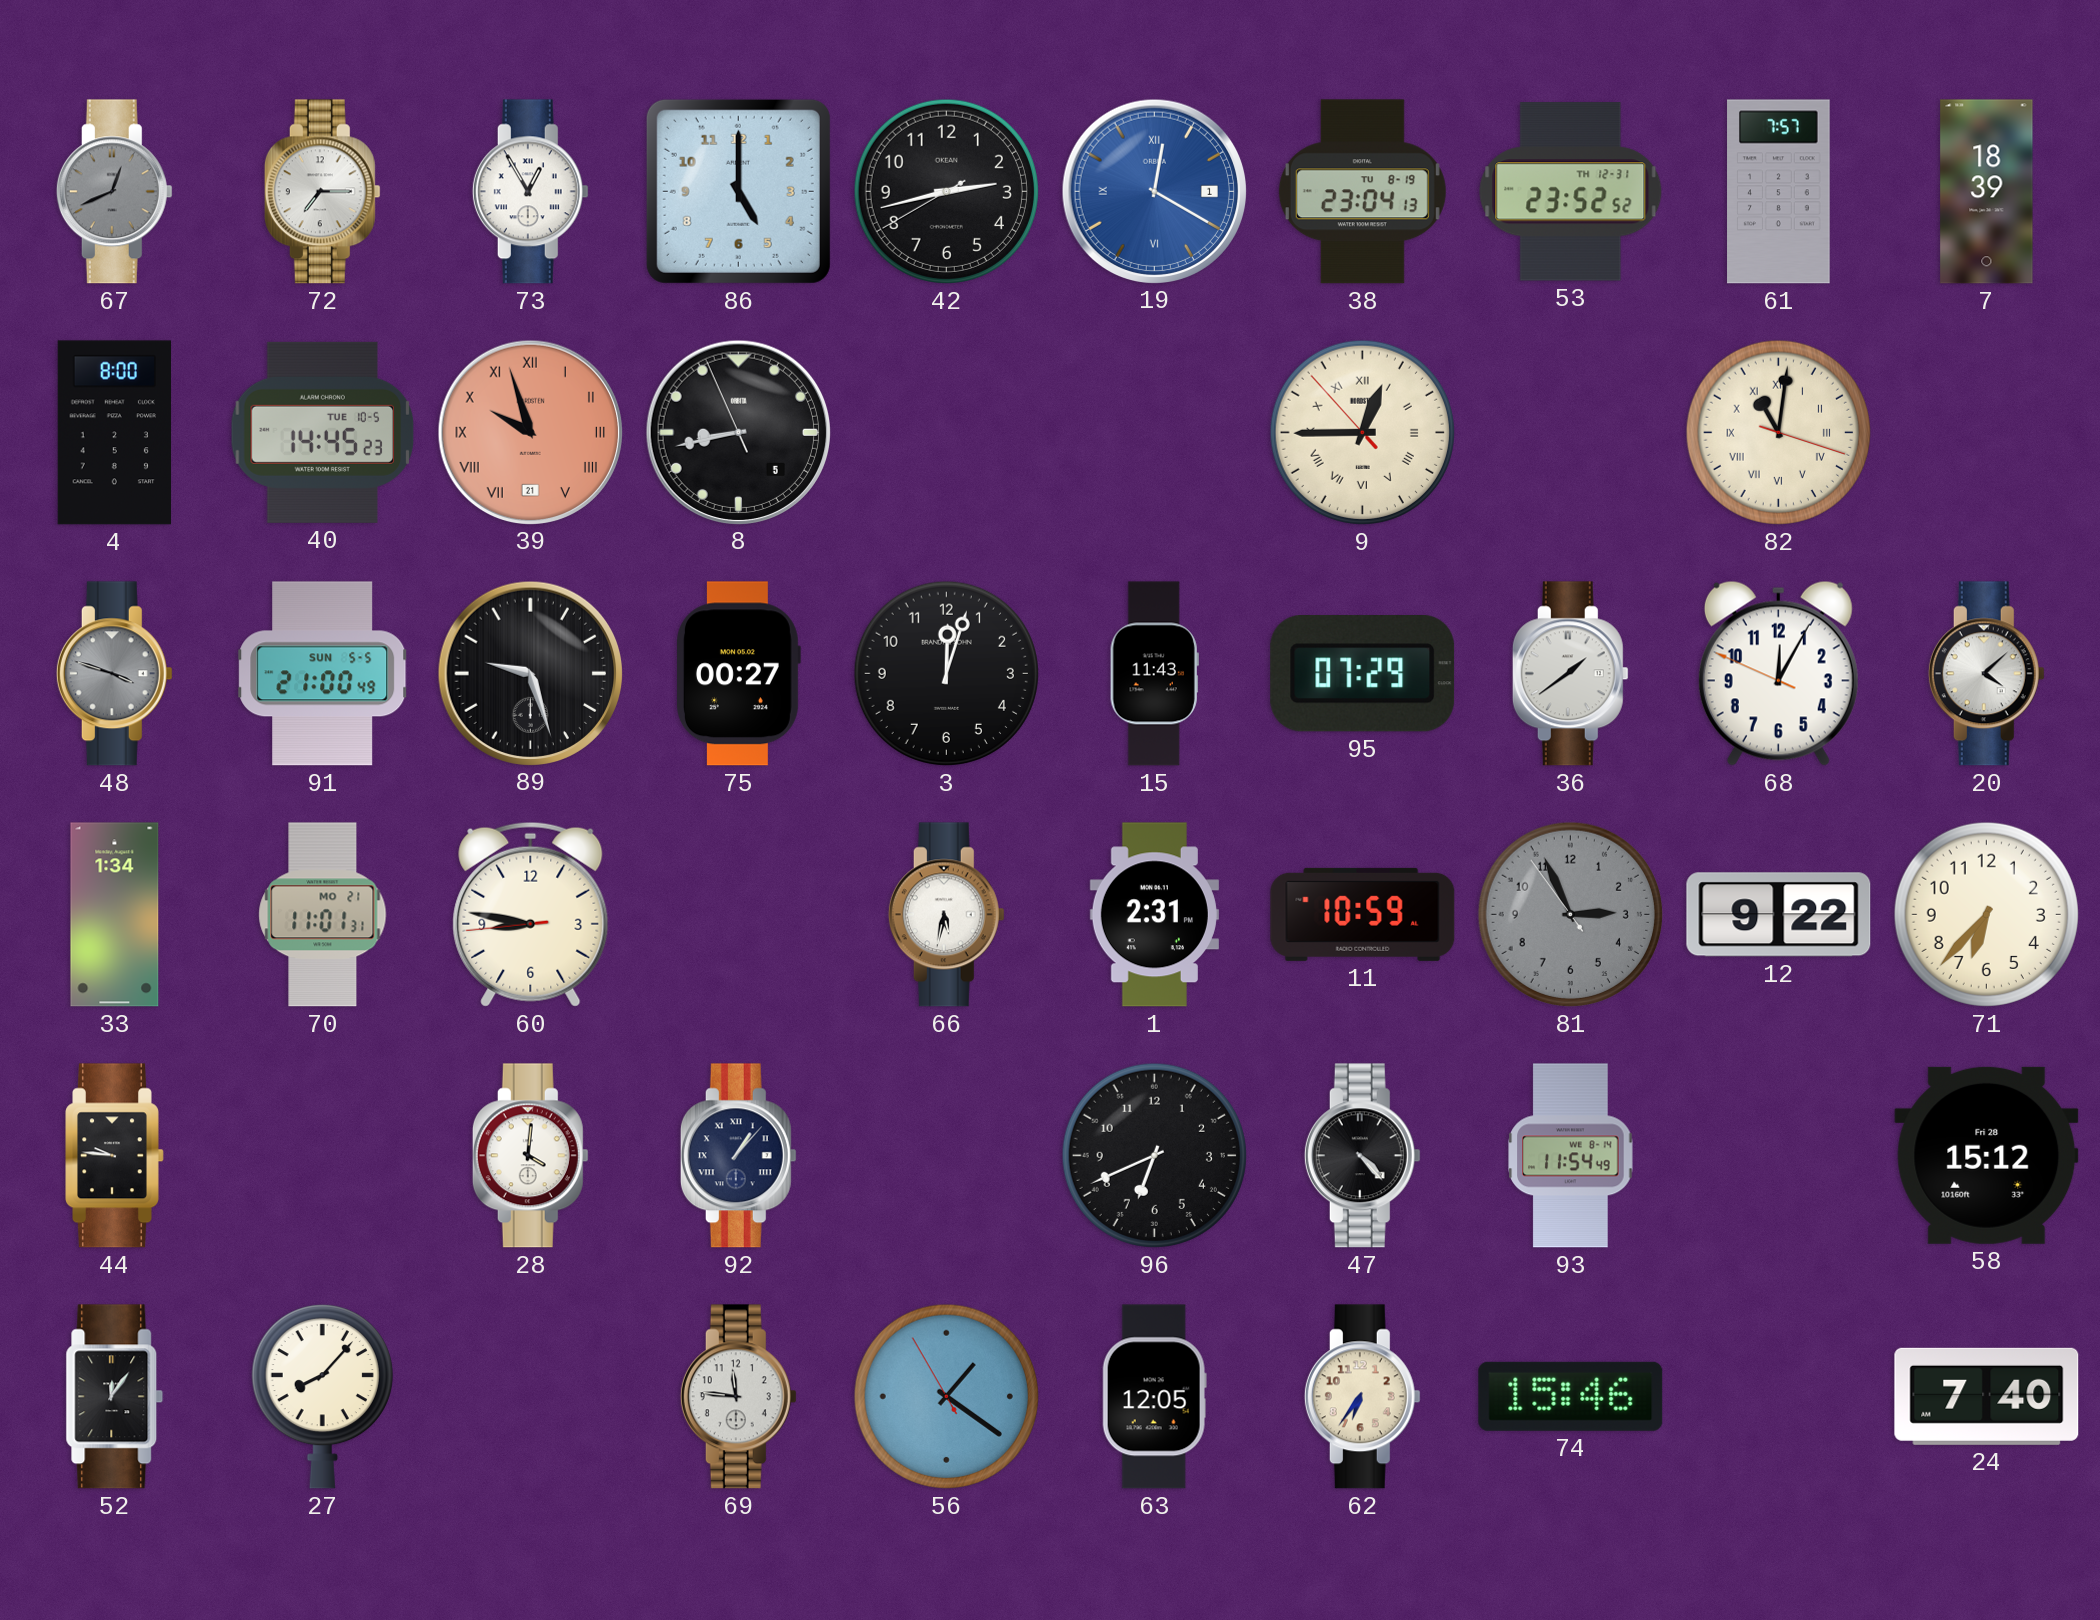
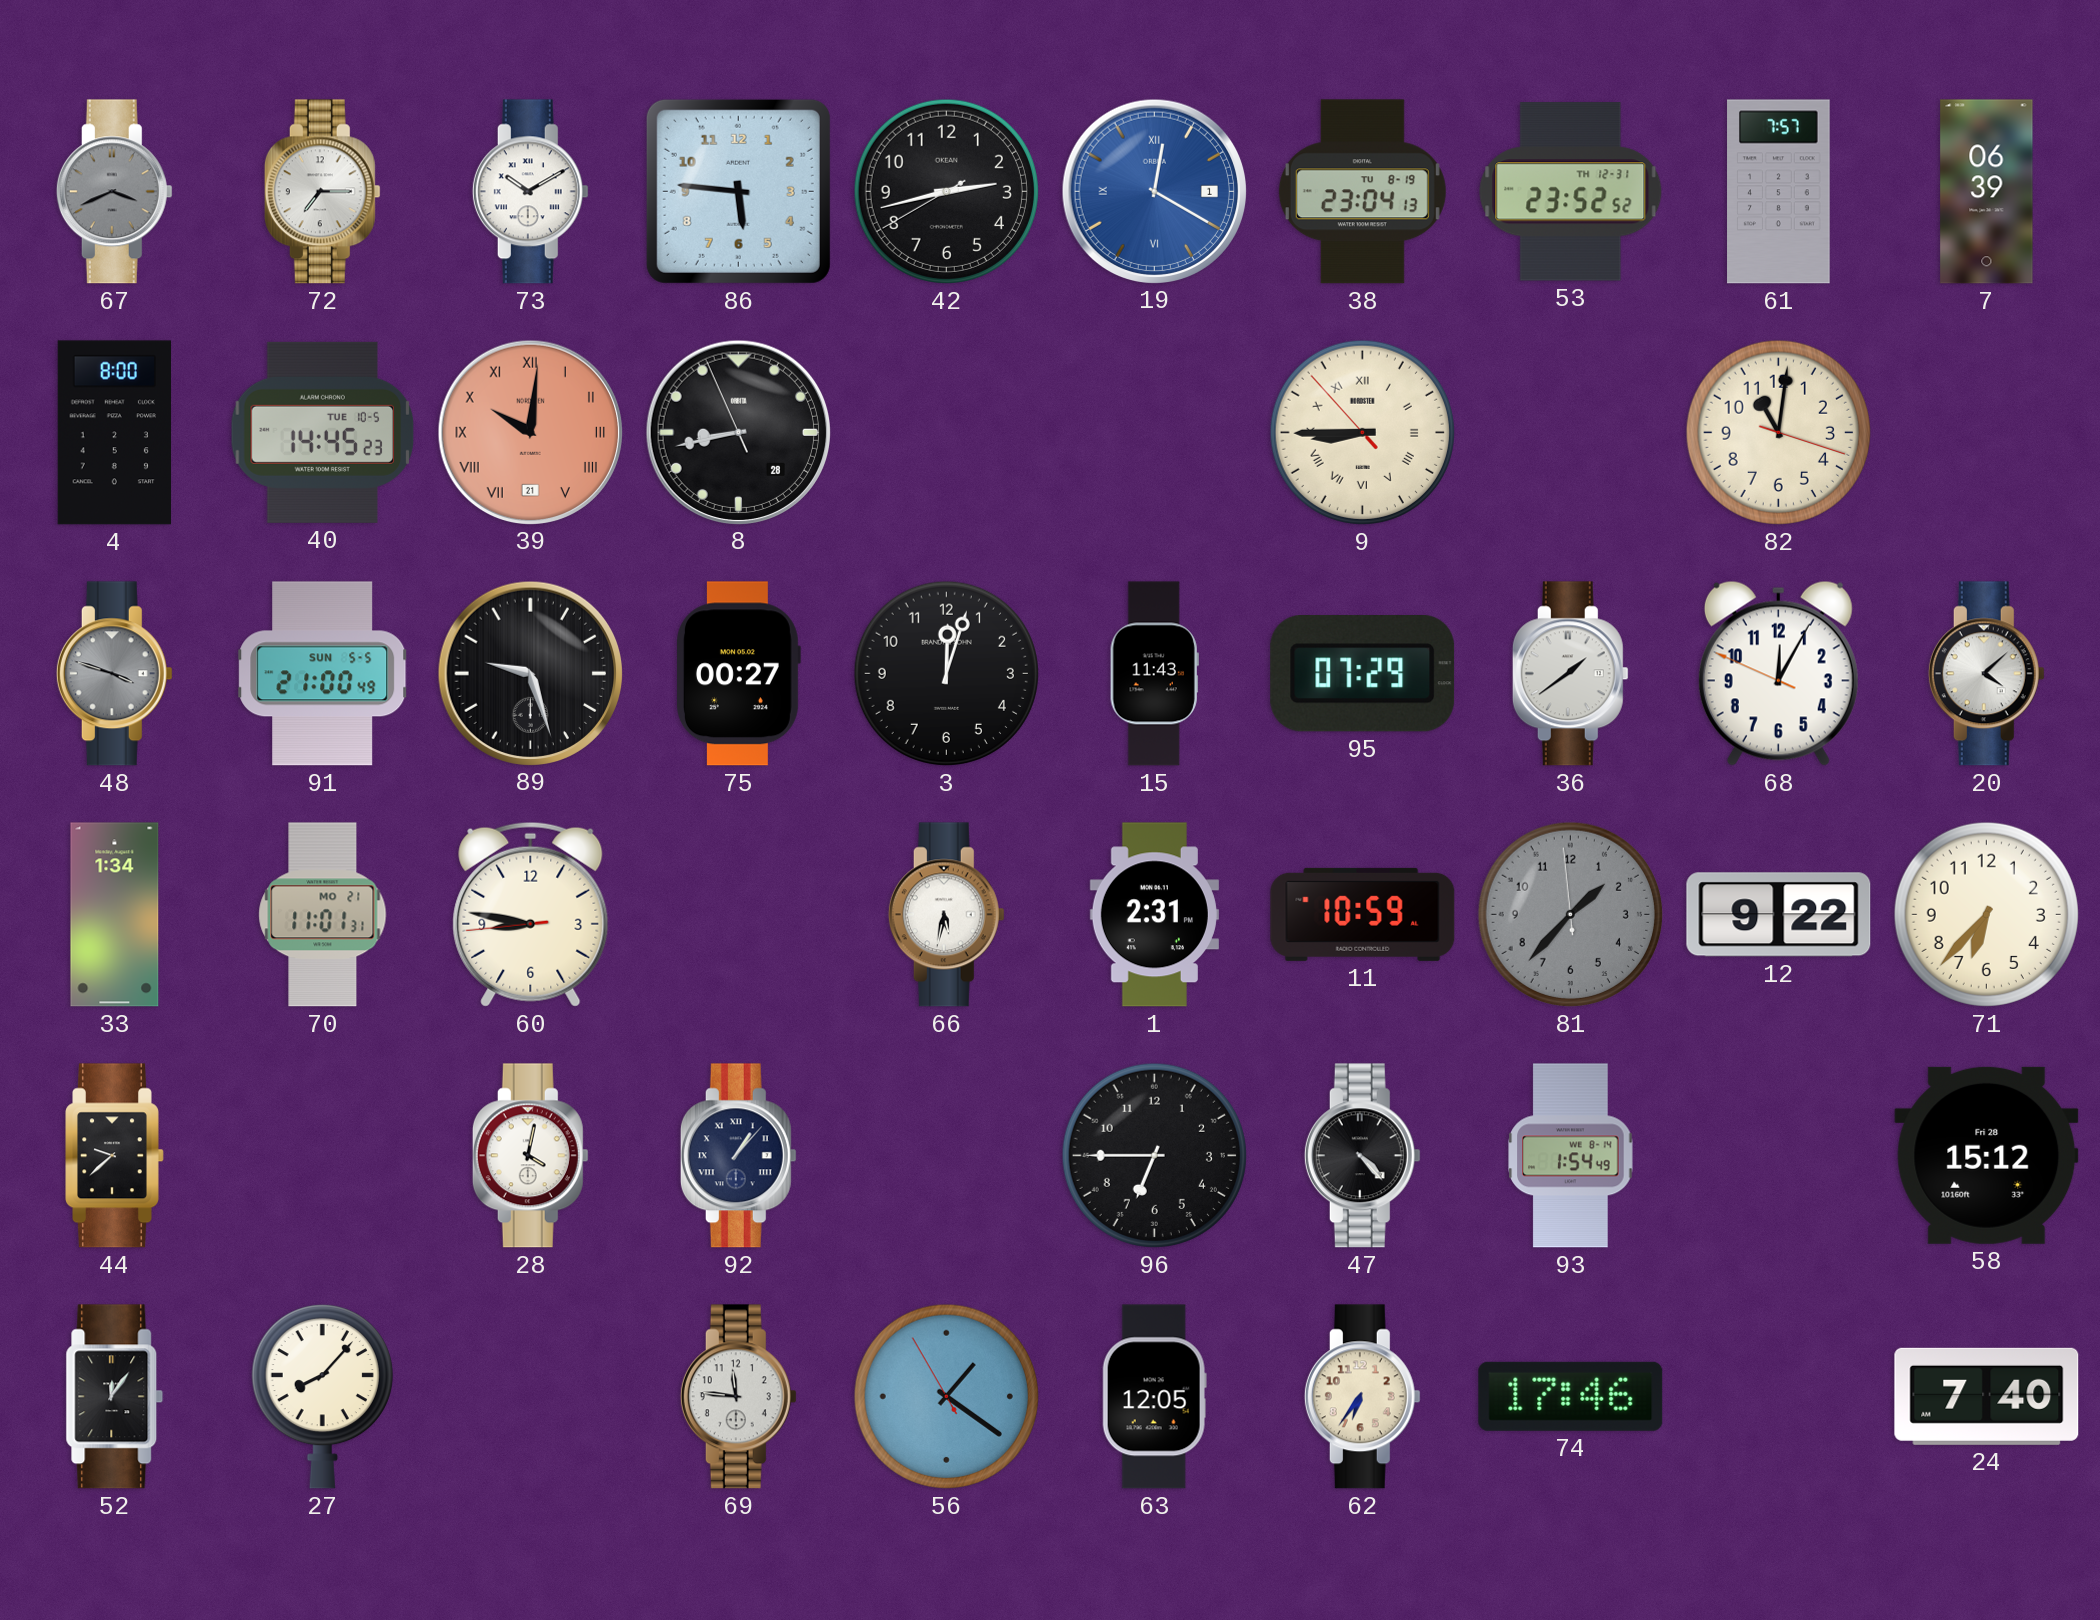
67: 12:41 -> 3:41
73: 12:55 -> 10:10
86: 5:00 -> 5:46
7: 18:39 -> 06:39
39: 9:57 -> 10:01
8 date: 5 -> 28
9: 12:44 -> 8:44
82 numerals: Roman -> Arabic
81: 2:55 -> 1:36
44: 9:46 -> 9:38
28: 4:01 -> 4:02
96: 6:41 -> 6:45
93: 11:54 -> 1:54
74: 15:46 -> 17:46
